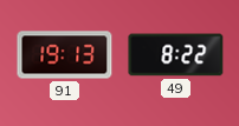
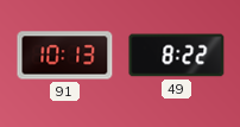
91: 19:13 -> 10:13
